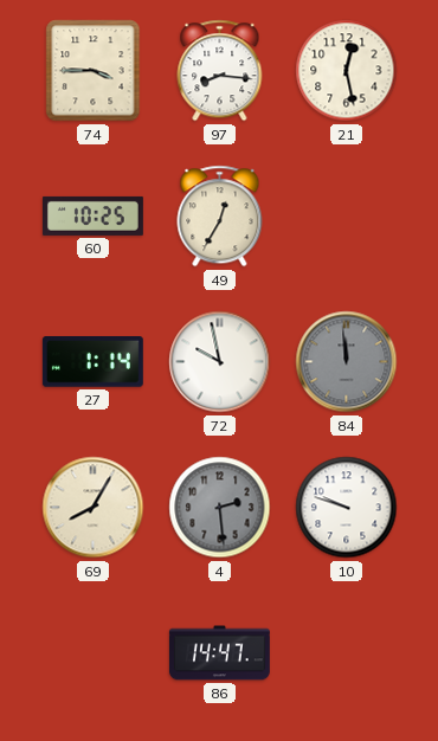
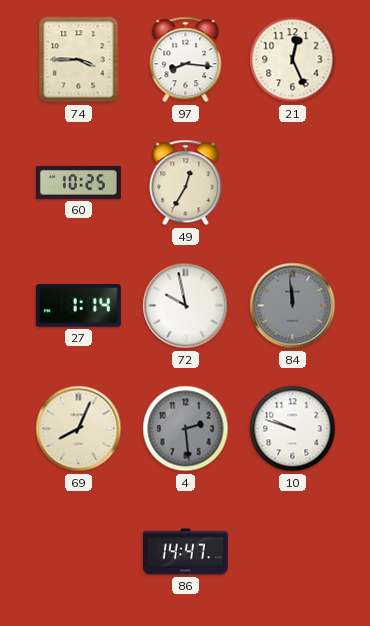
21: 12:28 -> 12:26
69: 8:05 -> 8:04
